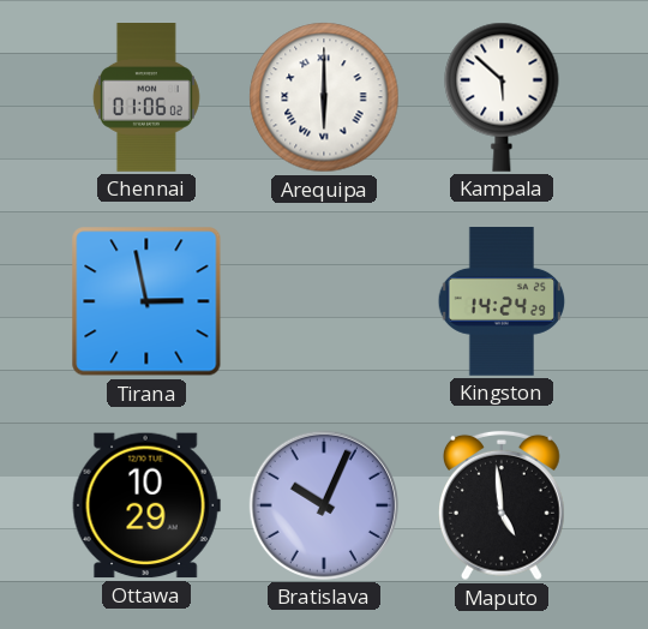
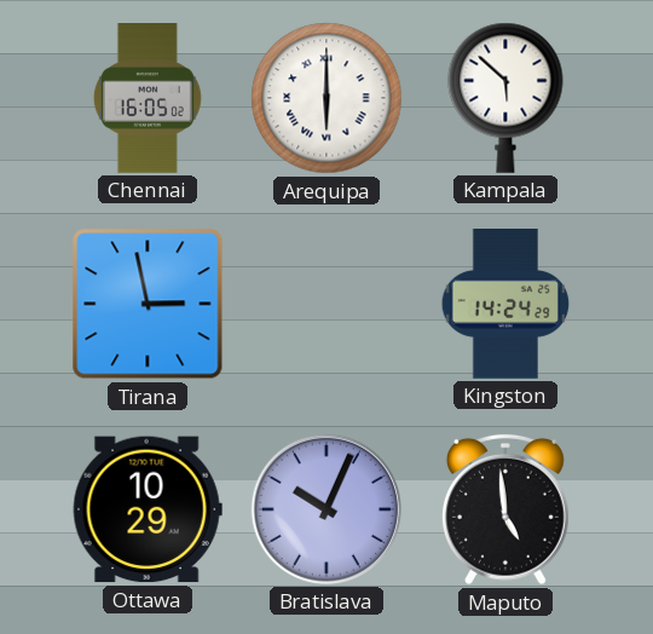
Chennai: 01:06 -> 16:05
